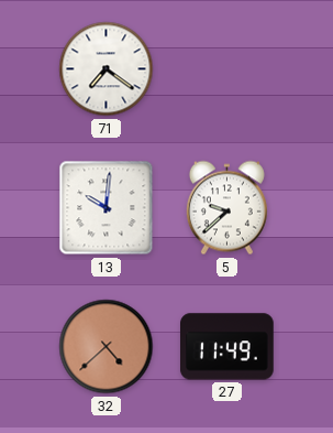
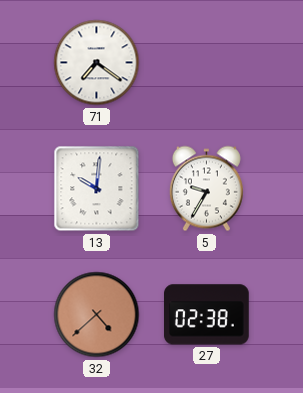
5: 9:38 -> 9:35
27: 11:49 -> 02:38
